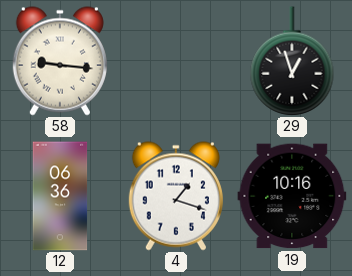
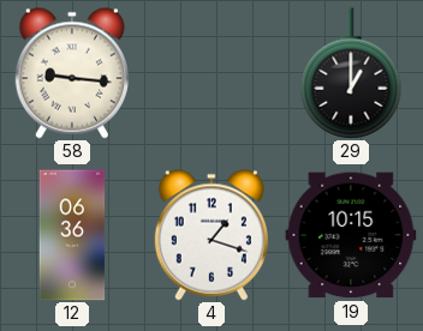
29: 12:57 -> 1:00
19: 10:16 -> 10:15
